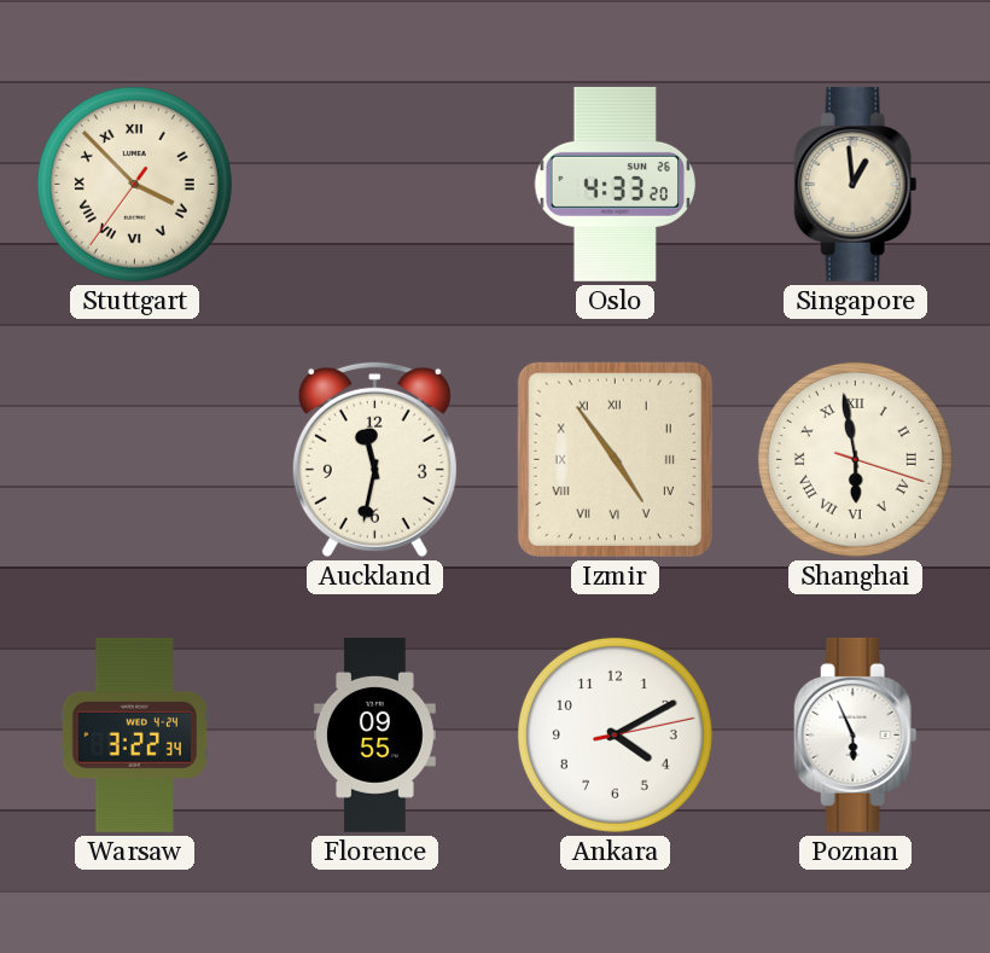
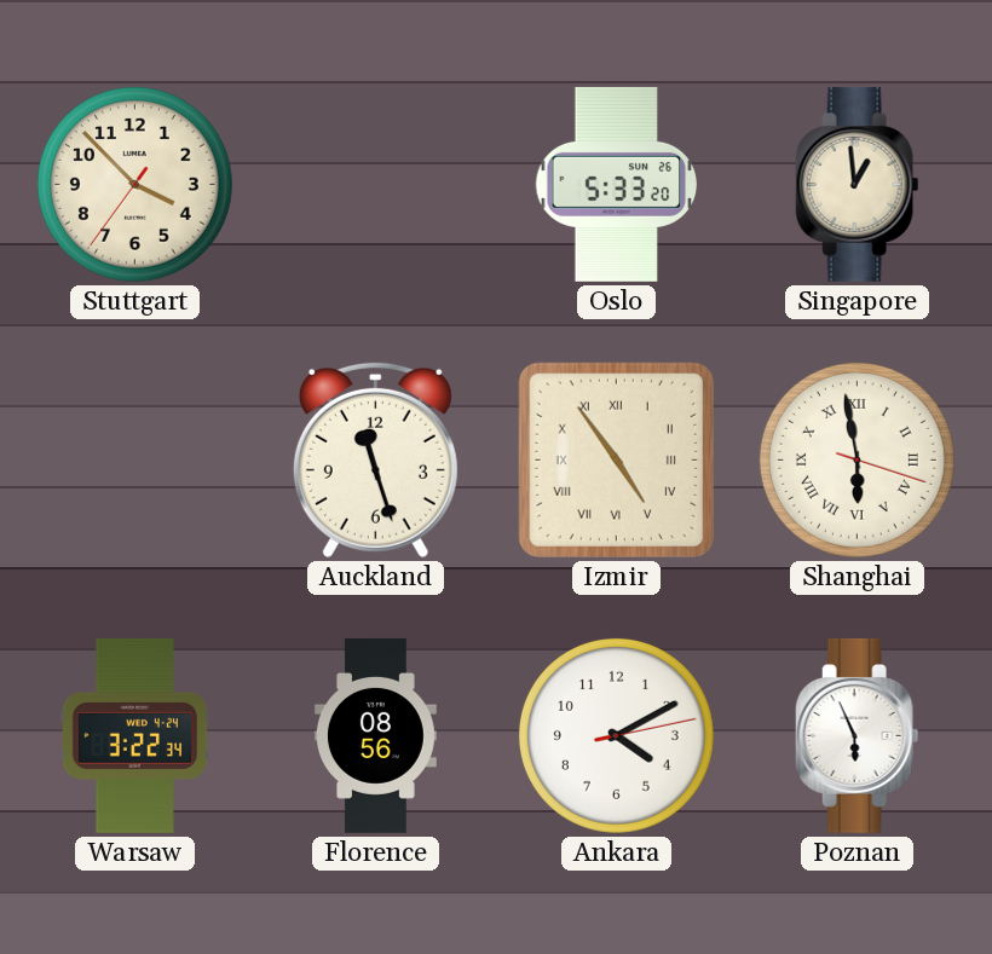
Stuttgart numerals: Roman -> Arabic
Oslo: 4:33 -> 5:33
Auckland: 11:32 -> 11:27
Florence: 09:55 -> 08:56
